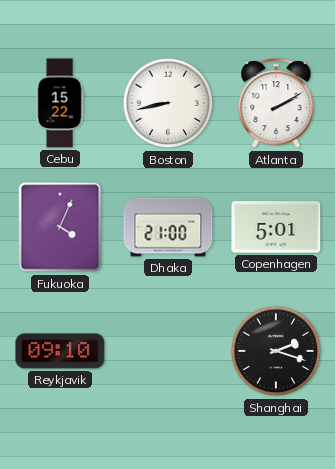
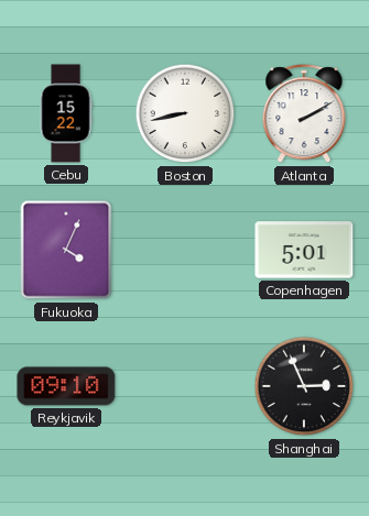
Dhaka: 21:00 -> none
Shanghai: 2:18 -> 2:56
